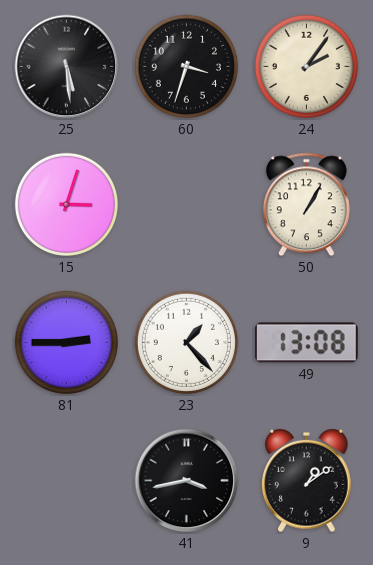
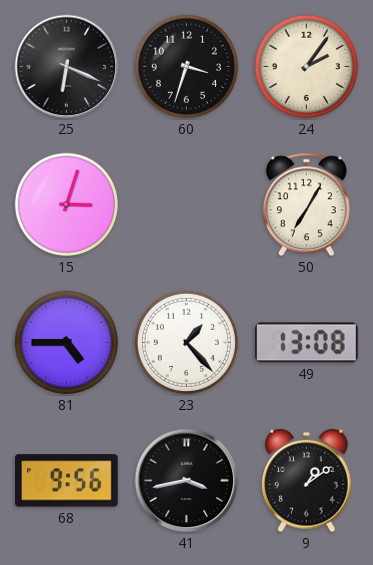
25: 5:29 -> 6:19
50: 1:05 -> 7:05
81: 2:45 -> 4:45
68: none -> 9:56
